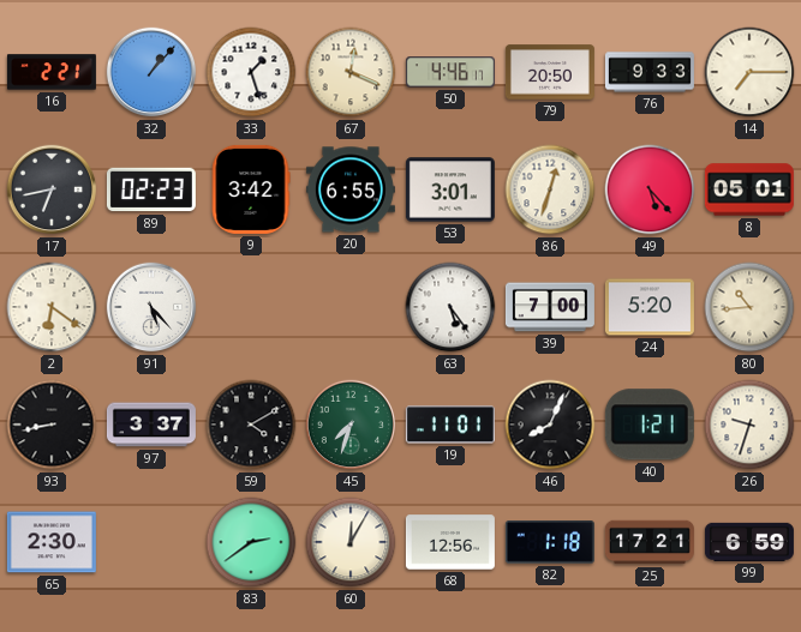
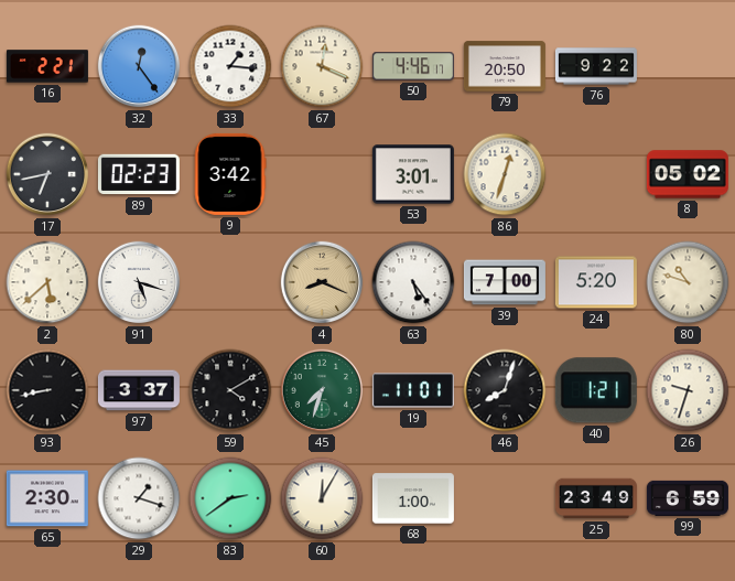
32: 1:07 -> 12:24
33: 1:27 -> 1:16
76: 9:33 -> 9:22
14: 7:15 -> none
20: 6:55 -> none
49: 5:23 -> none
8: 05:01 -> 05:02
2: 6:21 -> 5:38
91: 5:23 -> 5:18
4: none -> 8:19
80: 10:44 -> 10:48
46: 8:04 -> 8:03
29: none -> 1:18
68: 12:56 -> 1:00
82: 1:18 -> none
25: 17:21 -> 23:49
